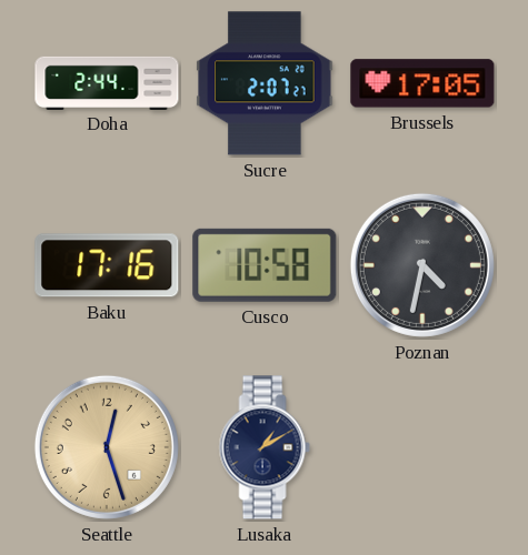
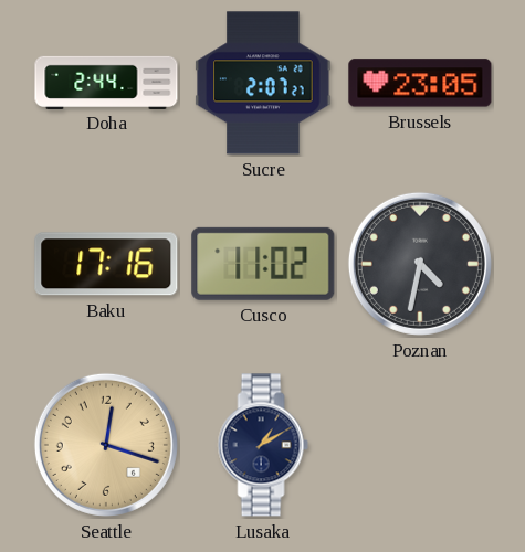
Brussels: 17:05 -> 23:05
Cusco: 10:58 -> 11:02
Seattle: 12:27 -> 12:18
